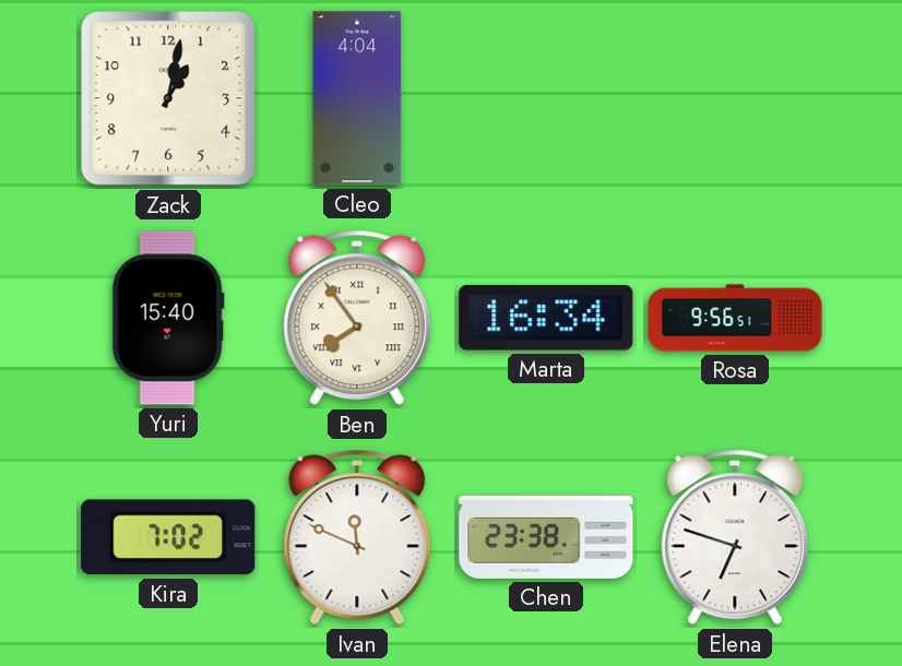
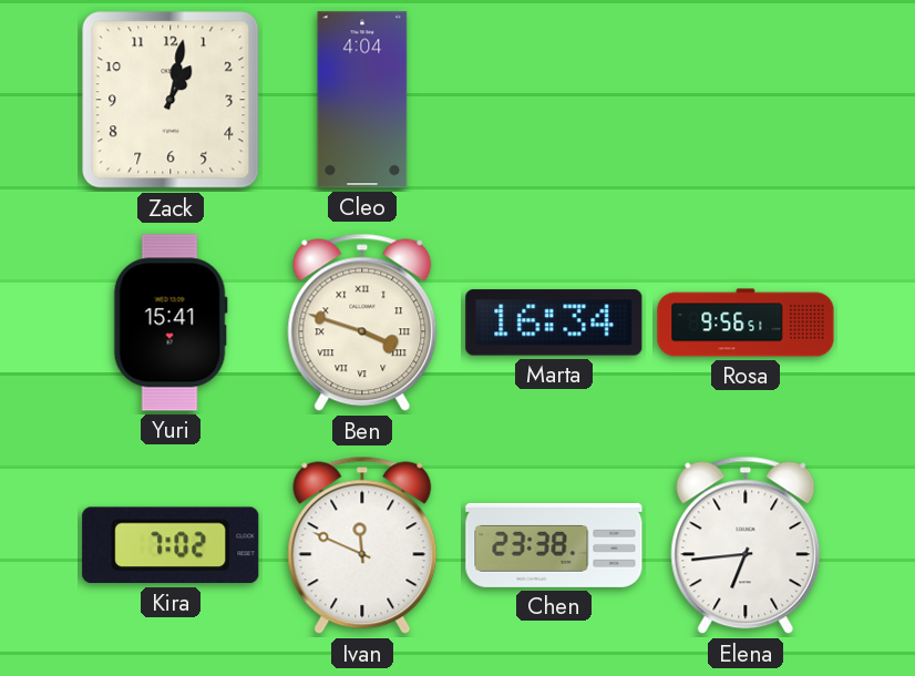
Yuri: 15:40 -> 15:41
Ben: 7:54 -> 3:48
Elena: 6:48 -> 6:44
